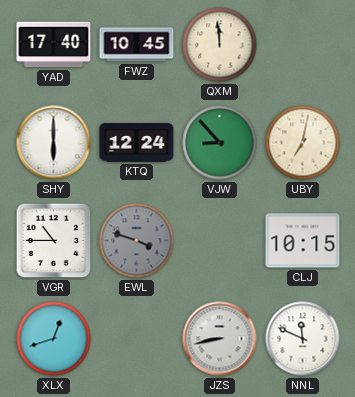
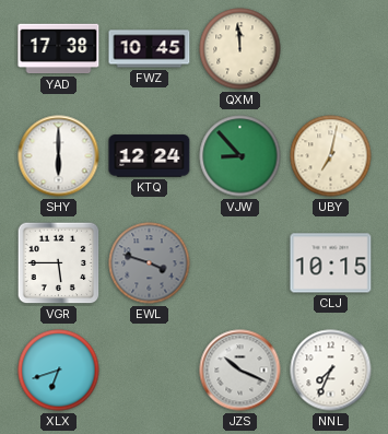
YAD: 17:40 -> 17:38
VGR: 10:45 -> 5:45
XLX: 12:42 -> 6:42
JZS: 8:43 -> 10:19
NNL: 11:49 -> 7:34
